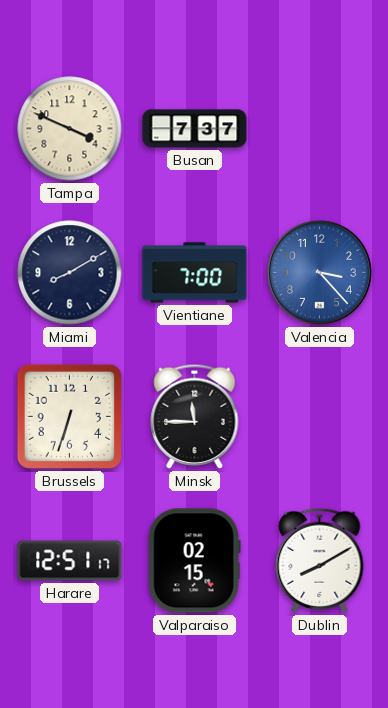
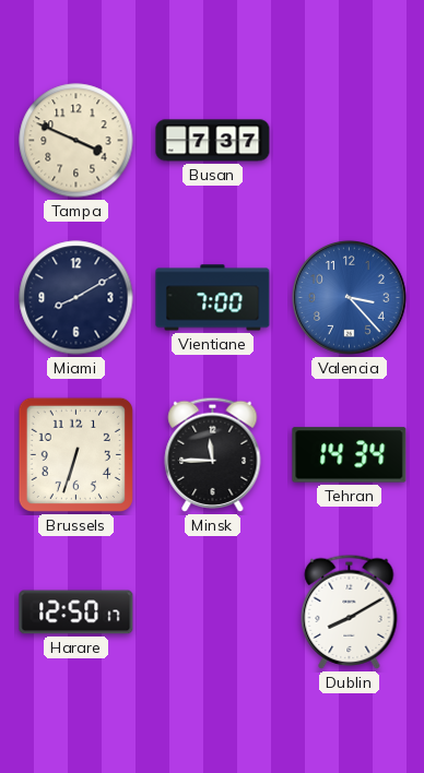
Tehran: none -> 14:34
Harare: 12:51 -> 12:50
Valparaiso: 02:15 -> none
